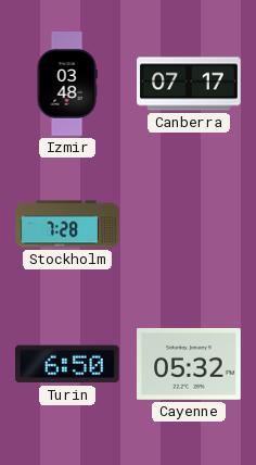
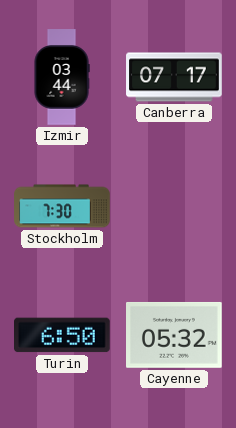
Izmir: 03:48 -> 03:44
Stockholm: 7:28 -> 7:30
